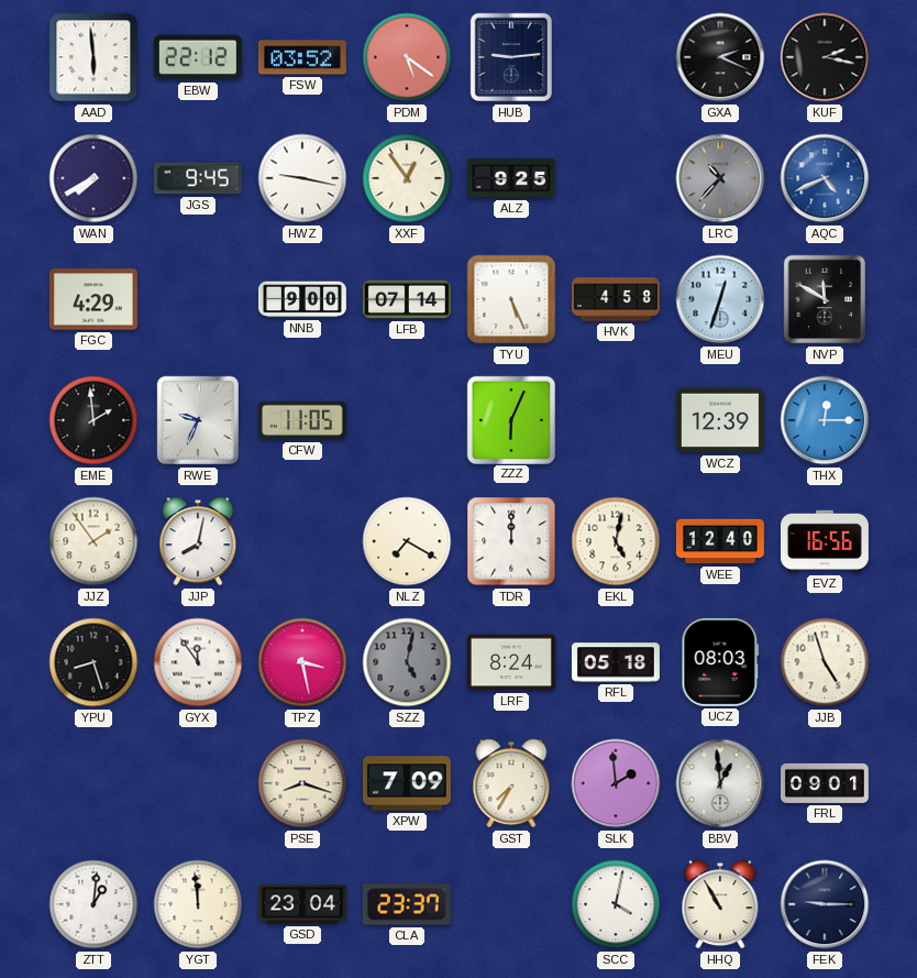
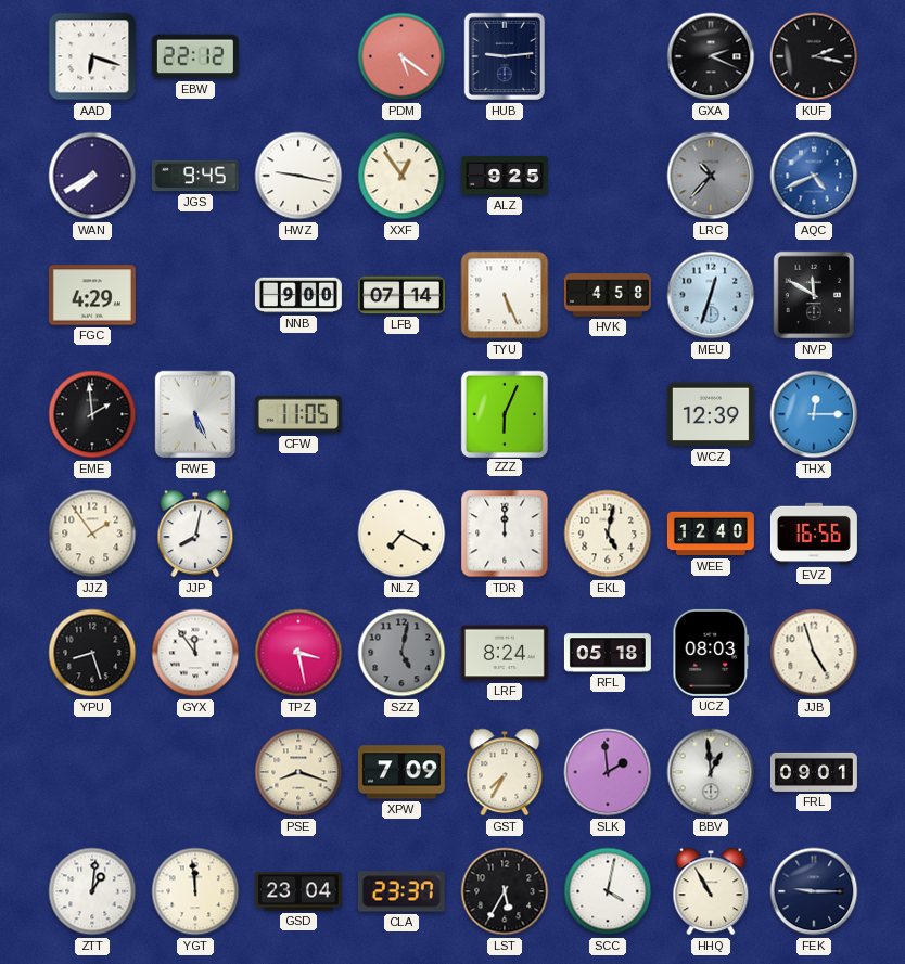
AAD: 5:59 -> 6:18
FSW: 03:52 -> none
RWE: 9:34 -> 5:26
LST: none -> 5:35
